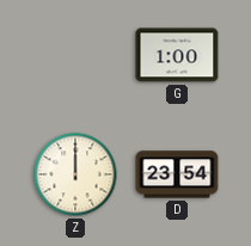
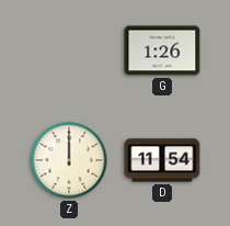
G: 1:00 -> 1:26
D: 23:54 -> 11:54
